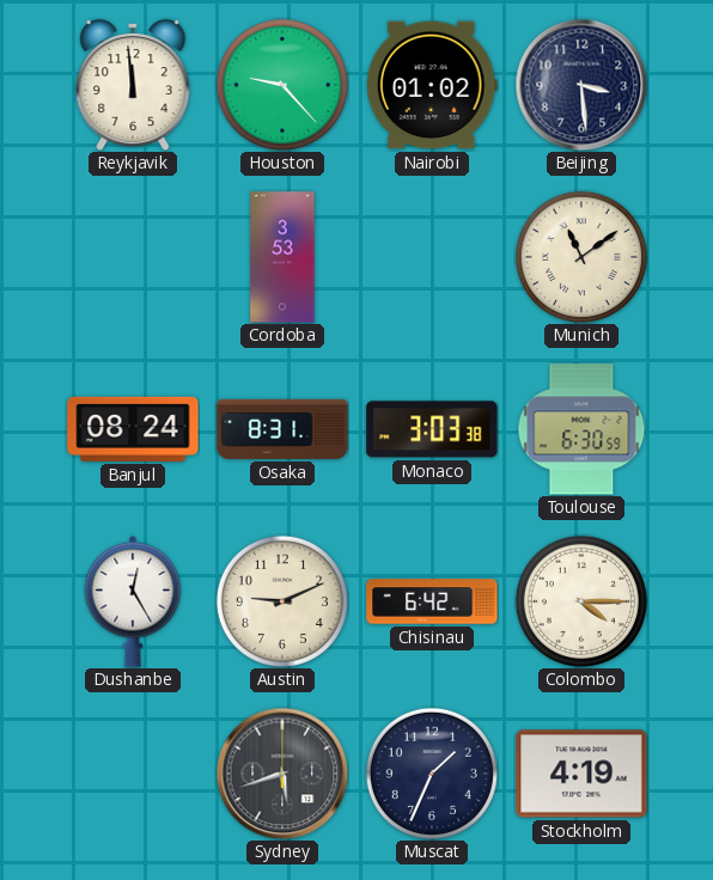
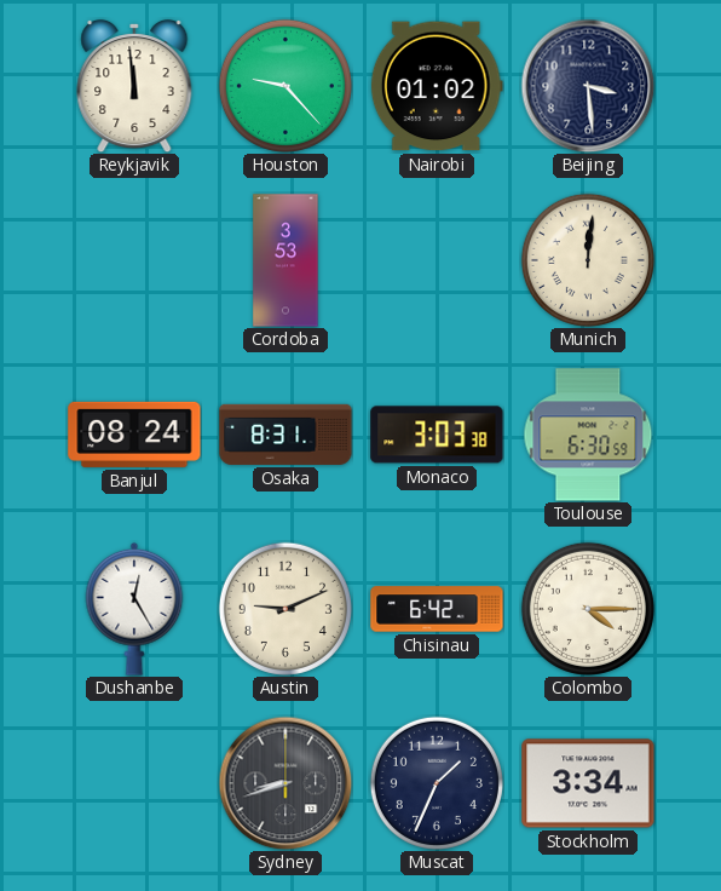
Munich: 11:09 -> 12:01
Sydney: 5:42 -> 8:42
Stockholm: 4:19 -> 3:34
